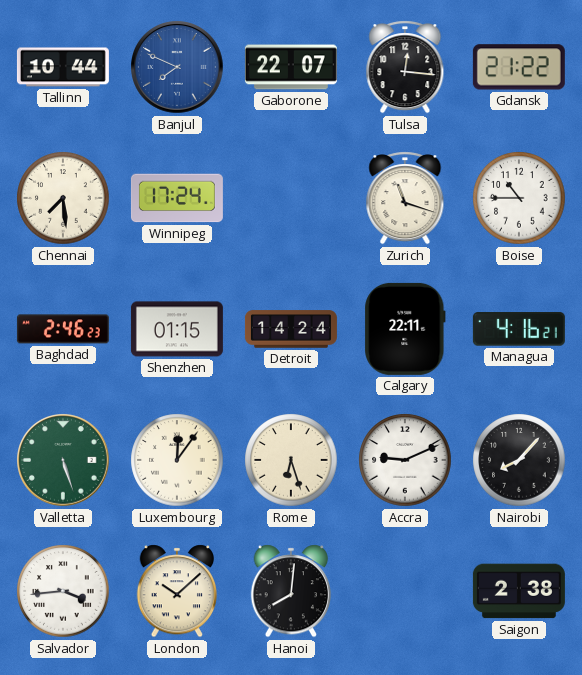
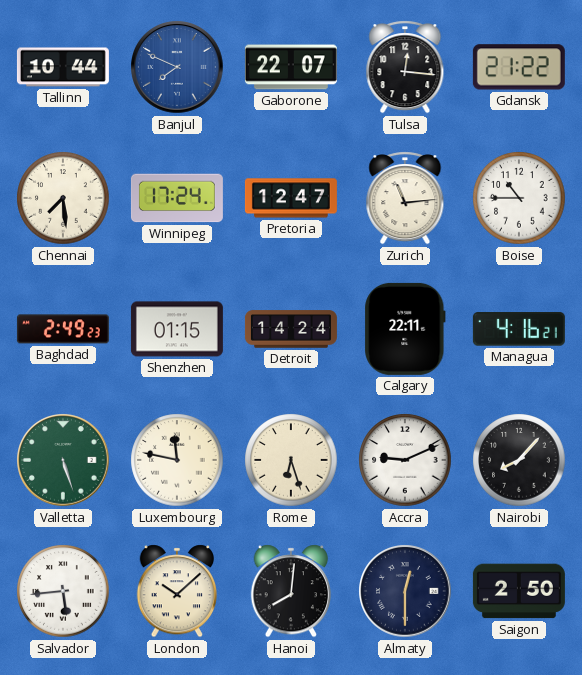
Pretoria: none -> 12:47
Zurich: 11:18 -> 11:14
Baghdad: 2:46 -> 2:49
Luxembourg: 12:06 -> 11:47
Salvador: 3:44 -> 5:44
Almaty: none -> 12:30
Saigon: 2:38 -> 2:50
